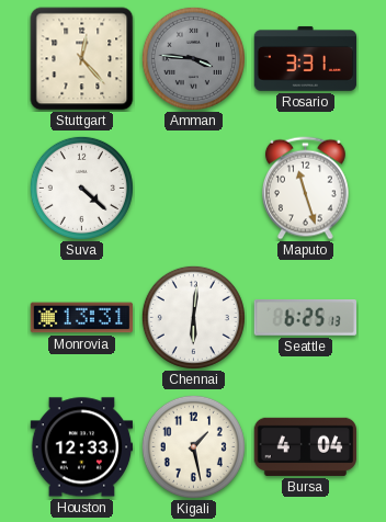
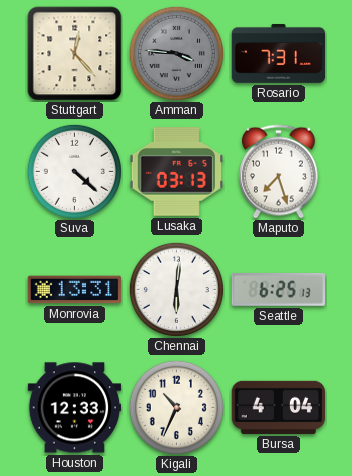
Rosario: 3:31 -> 7:31
Lusaka: none -> 03:13
Maputo: 11:27 -> 7:27
Kigali: 1:28 -> 10:34
